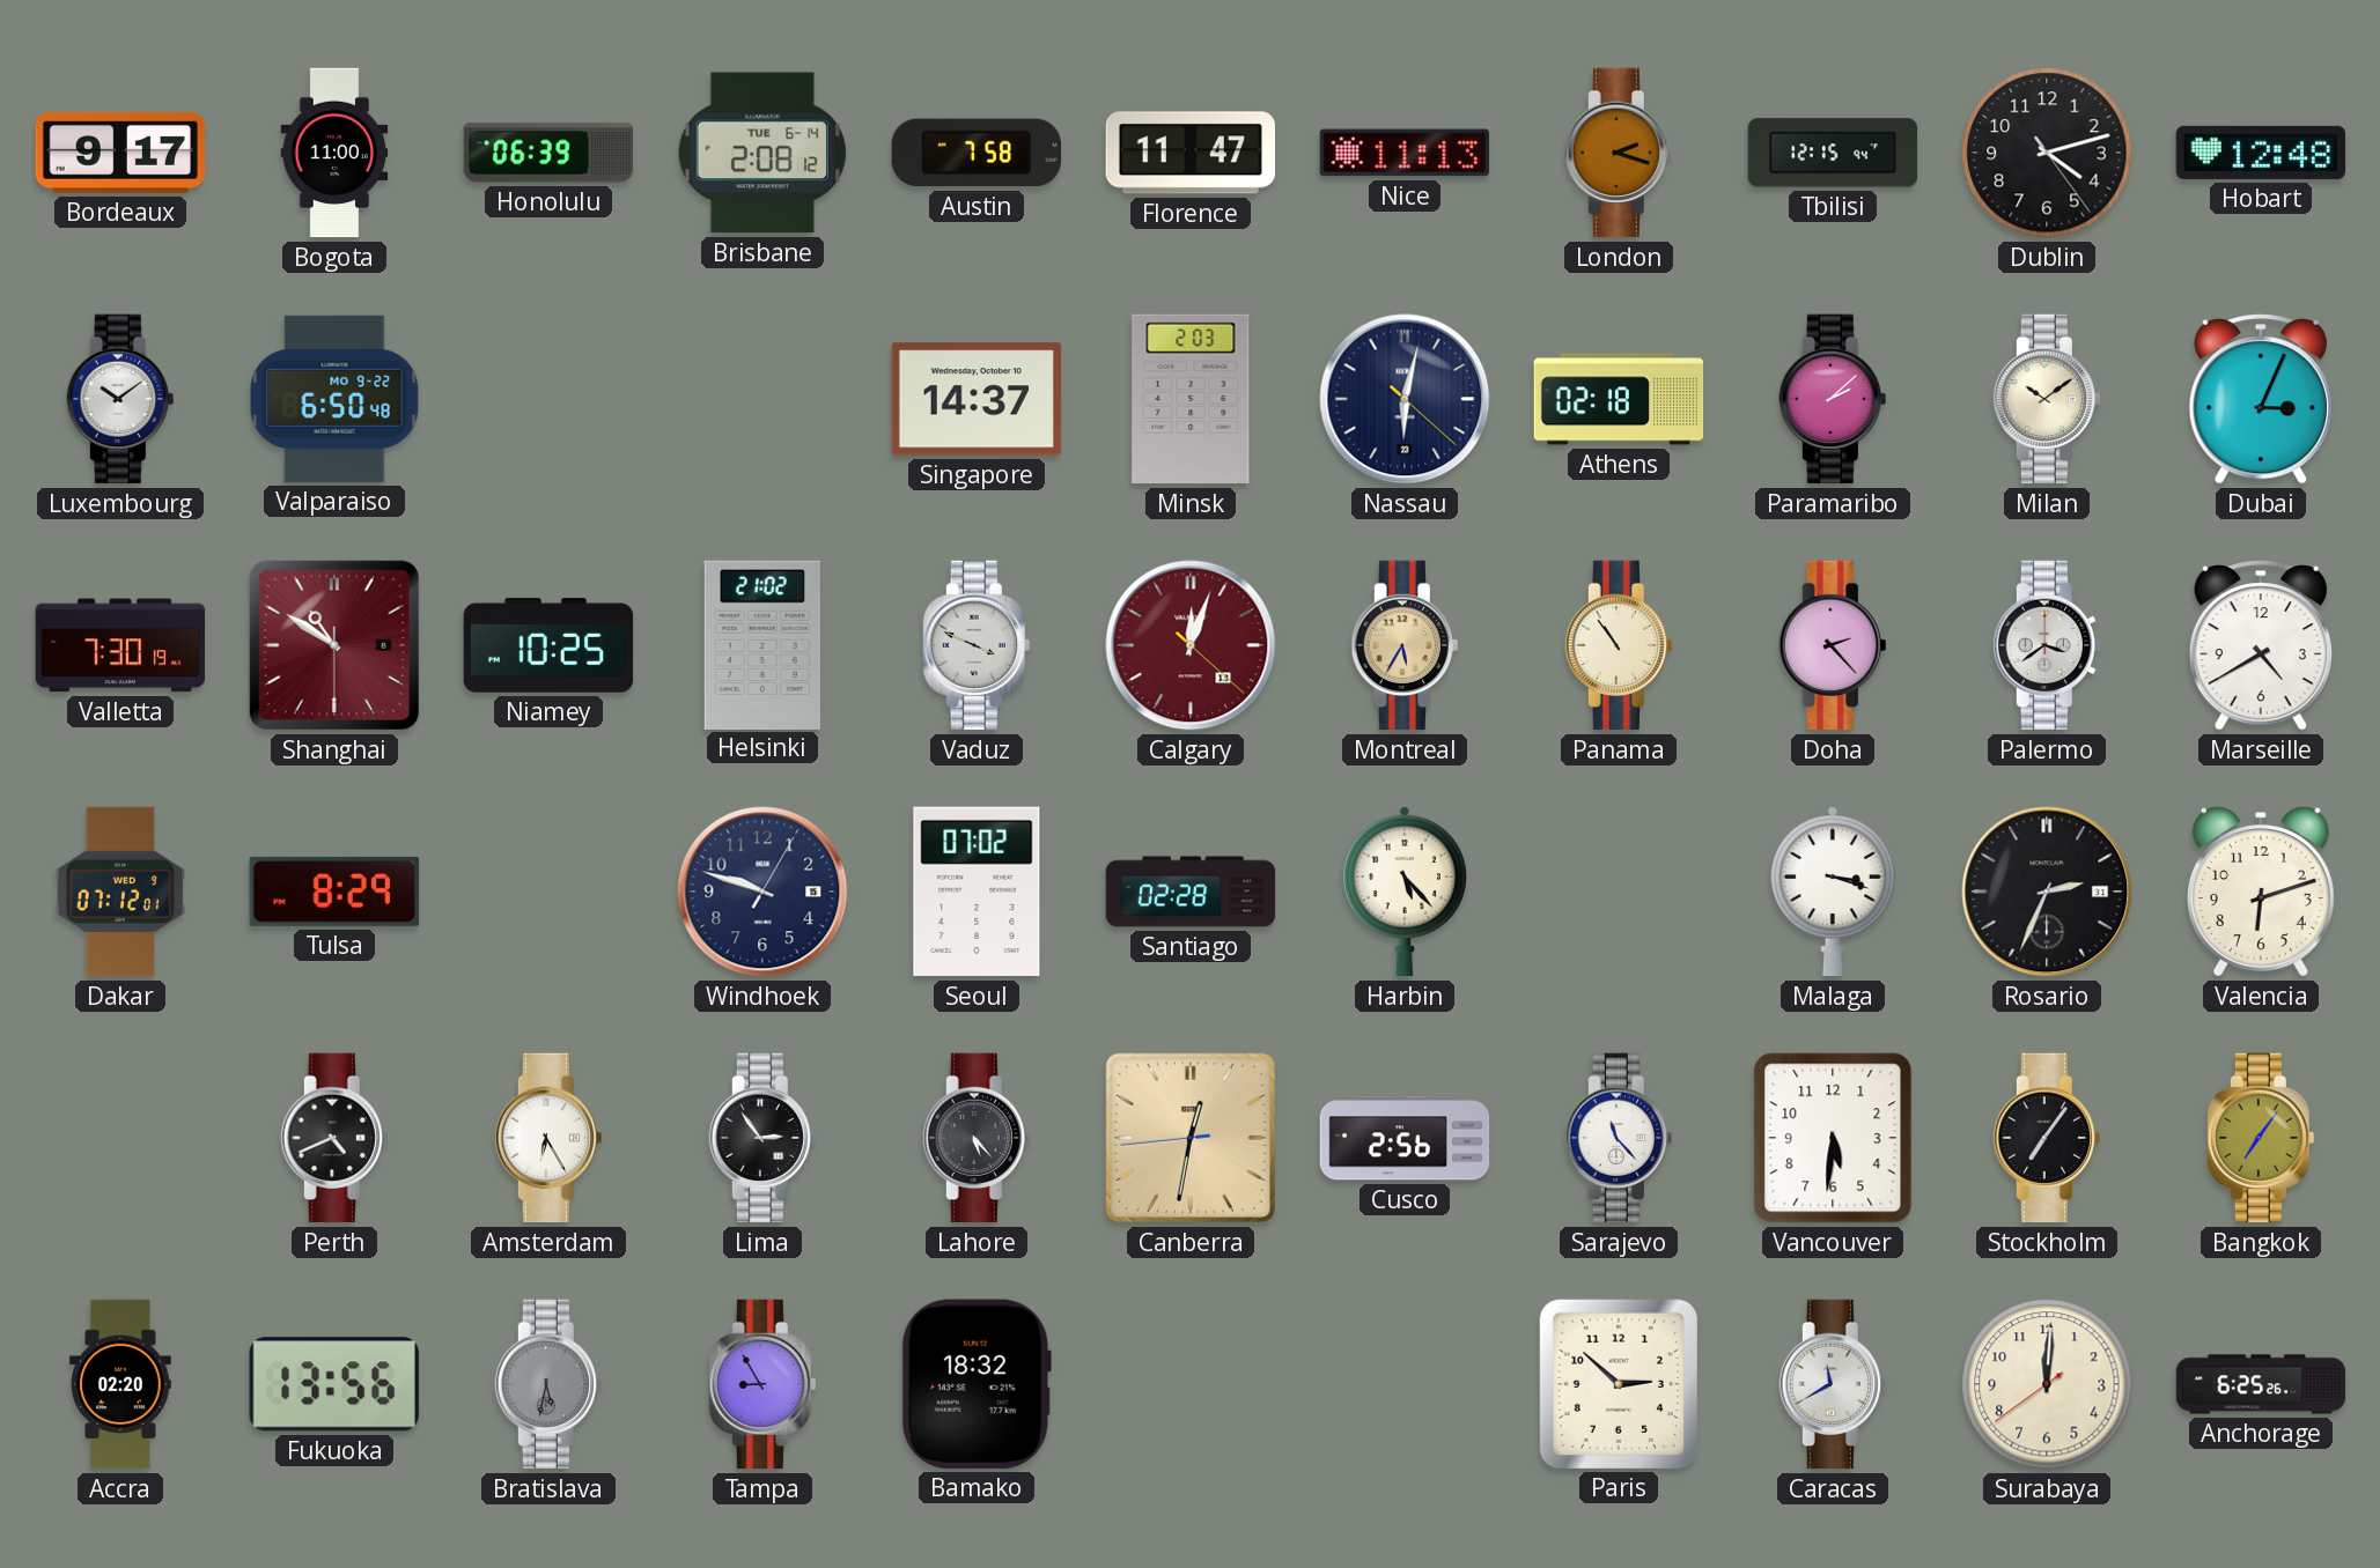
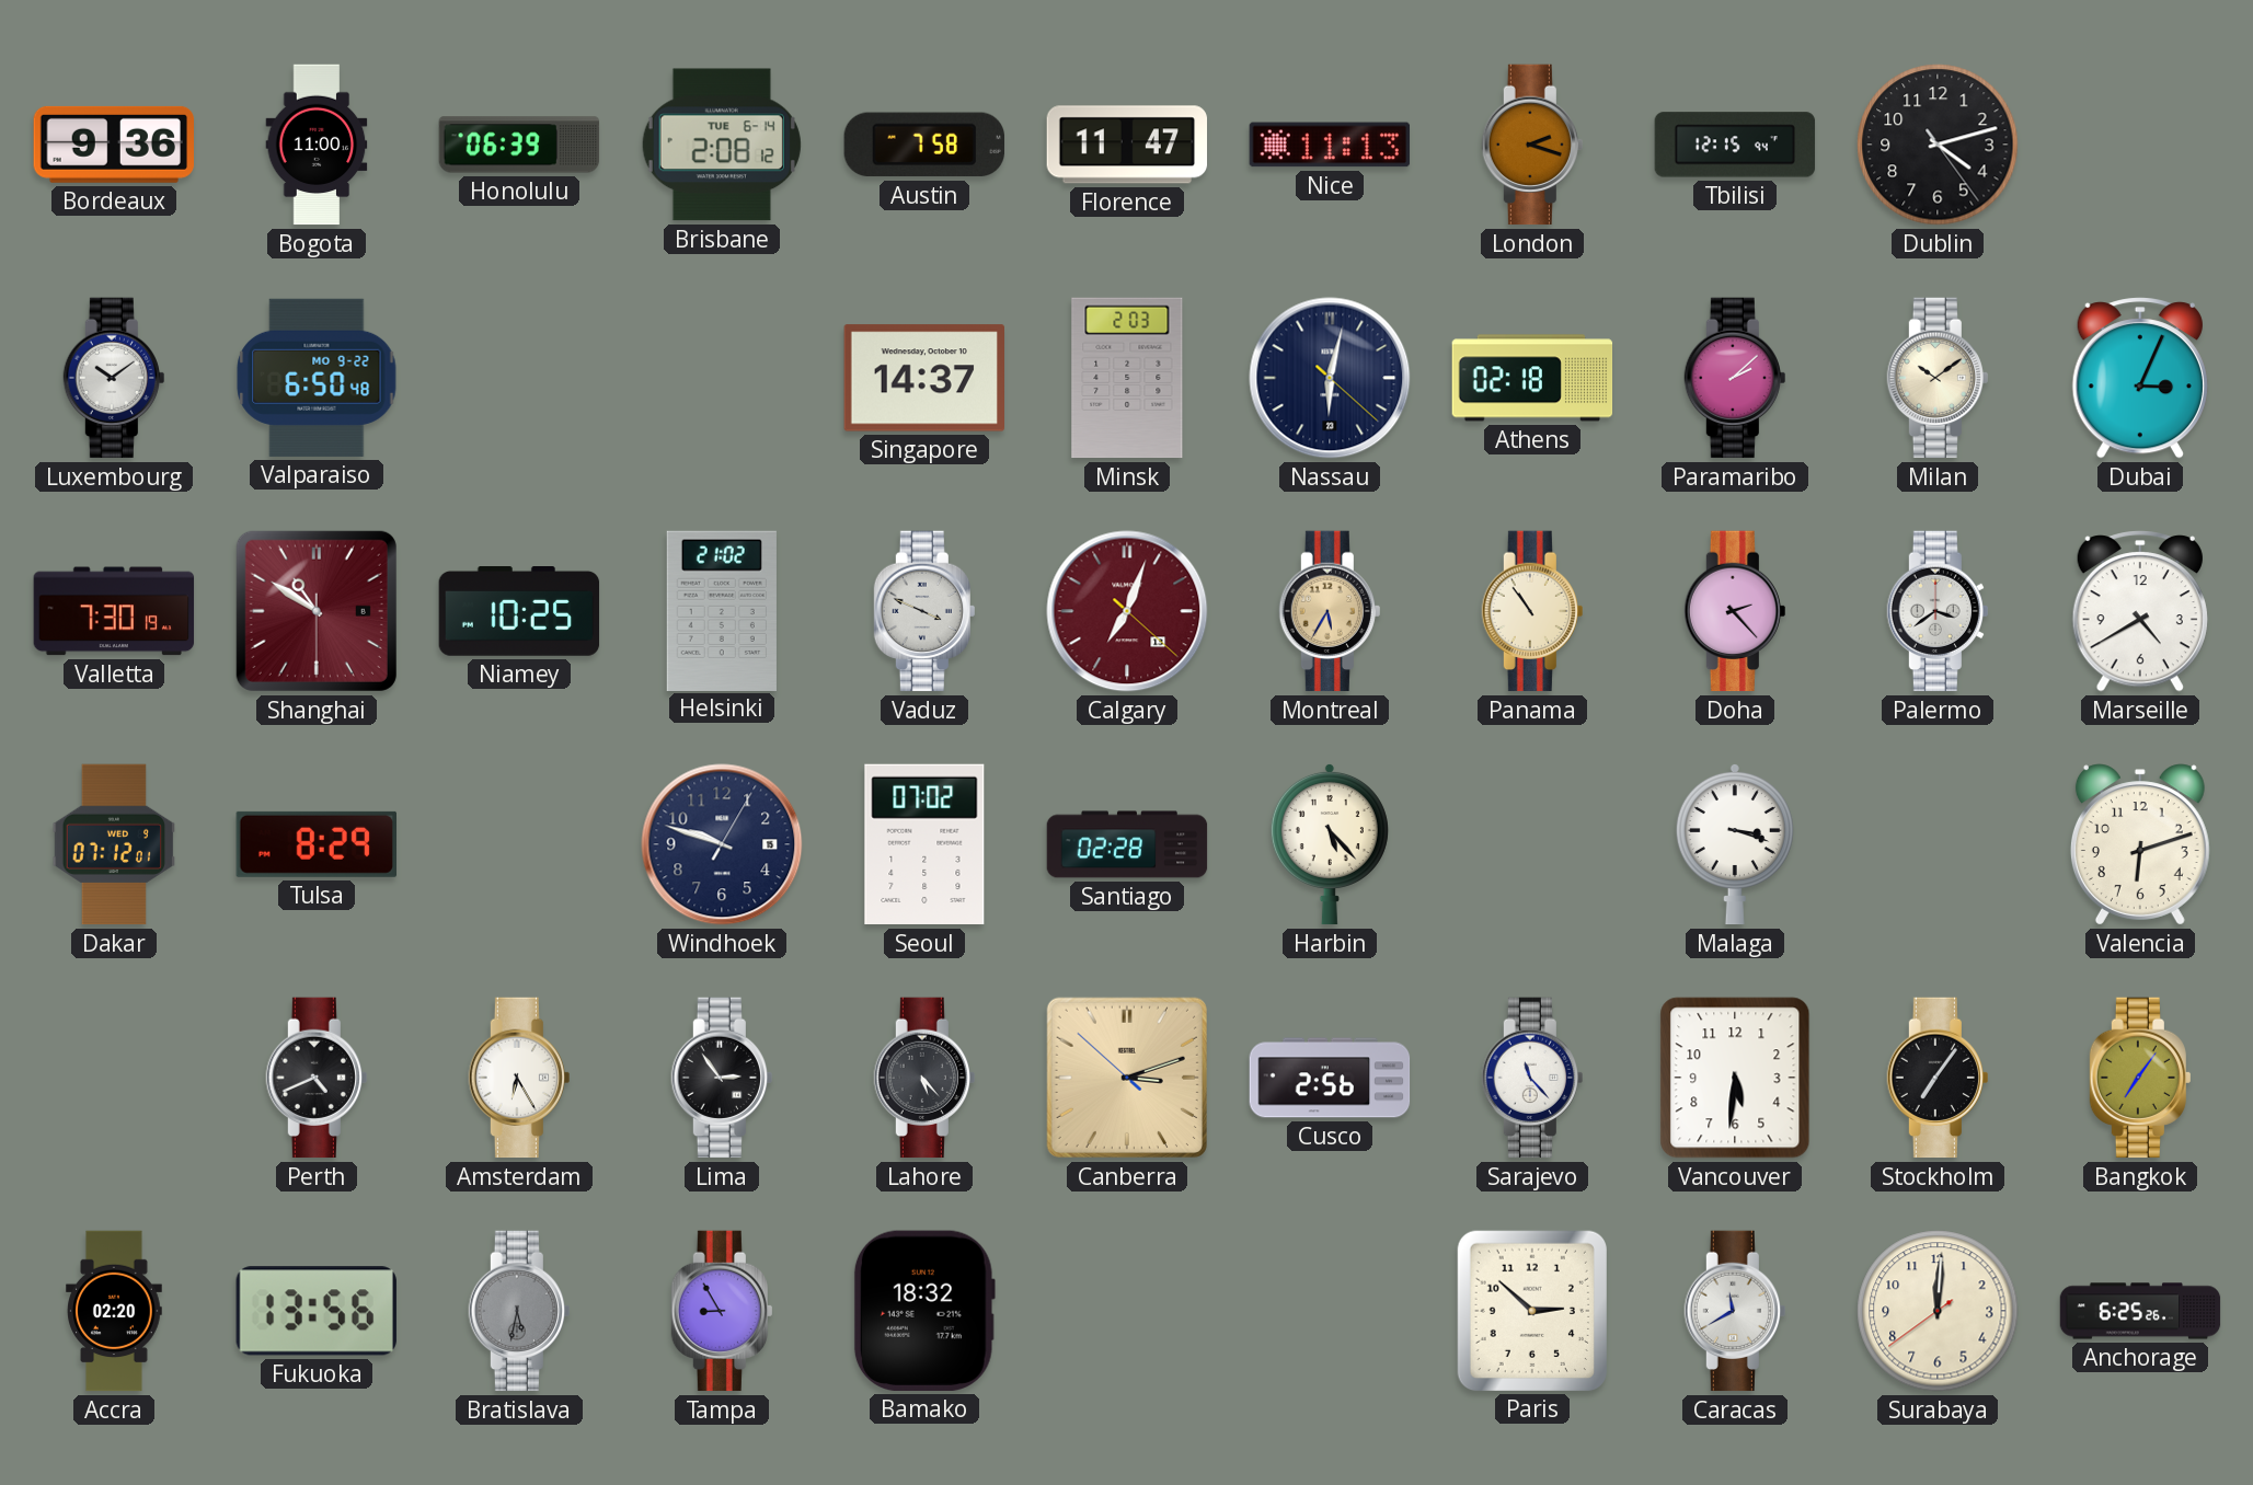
Bordeaux: 9:17 -> 9:36
Hobart: 12:48 -> none
Calgary: 12:03 -> 7:03
Rosario: 2:34 -> none
Canberra: 12:31 -> 3:11
